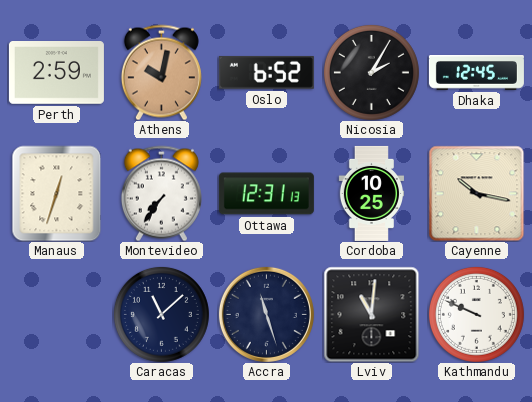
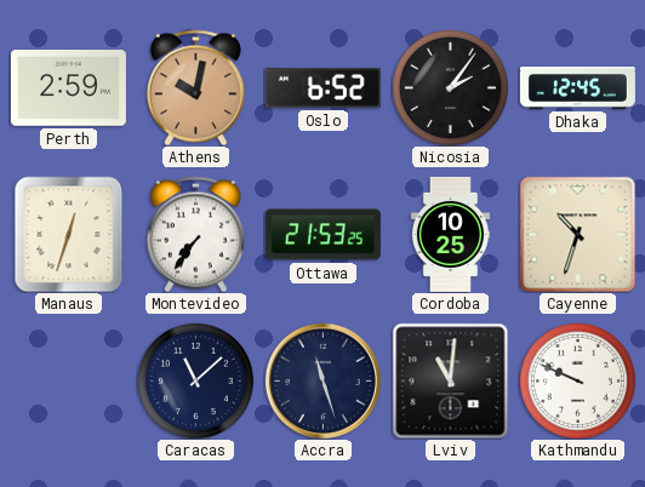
Nicosia: 2:05 -> 2:06
Ottawa: 12:31 -> 21:53
Cayenne: 10:17 -> 10:33
